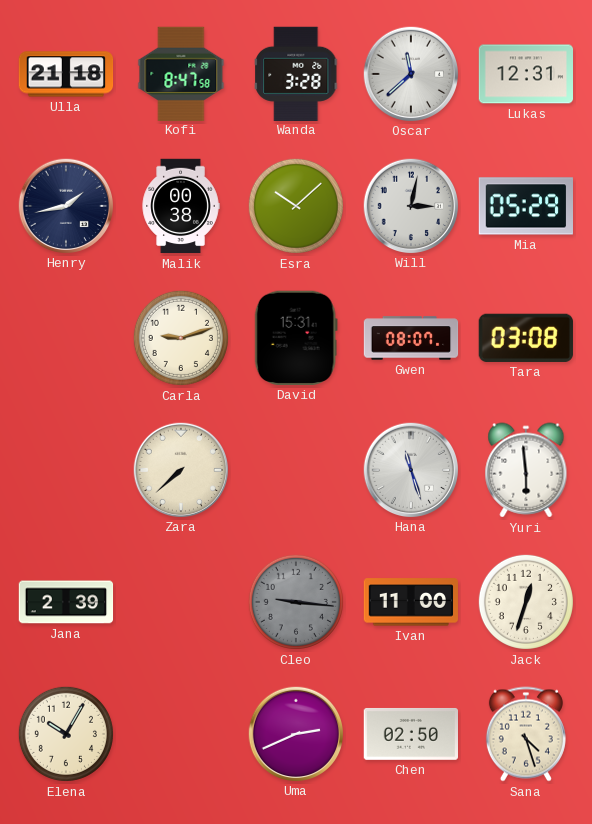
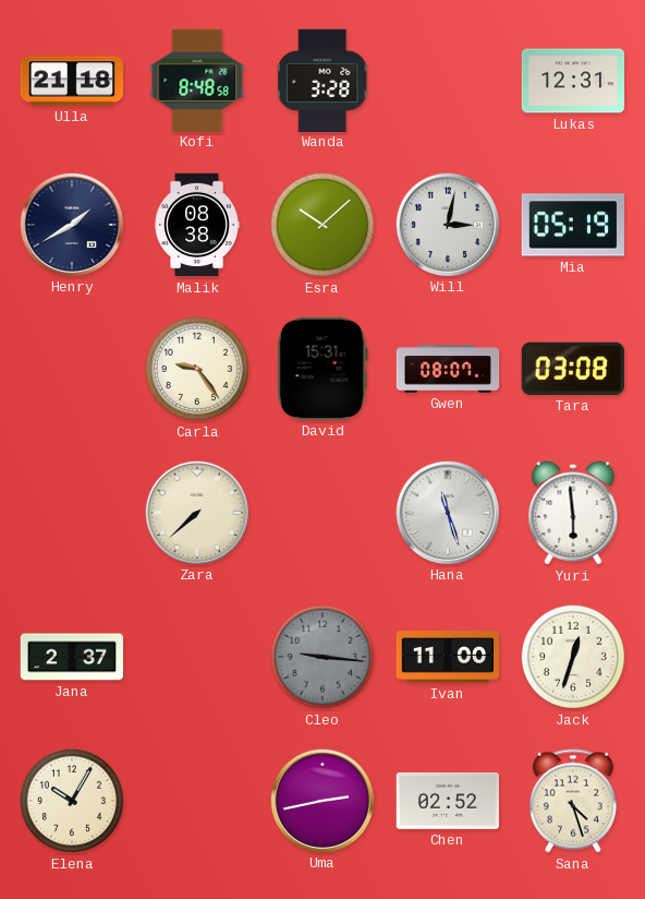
Kofi: 8:47 -> 8:48
Oscar: 11:38 -> none
Henry: 1:43 -> 1:40
Malik: 00:38 -> 08:38
Mia: 05:29 -> 05:19
Carla: 9:12 -> 9:24
Jana: 2:39 -> 2:37
Uma: 2:41 -> 2:43
Chen: 02:50 -> 02:52
